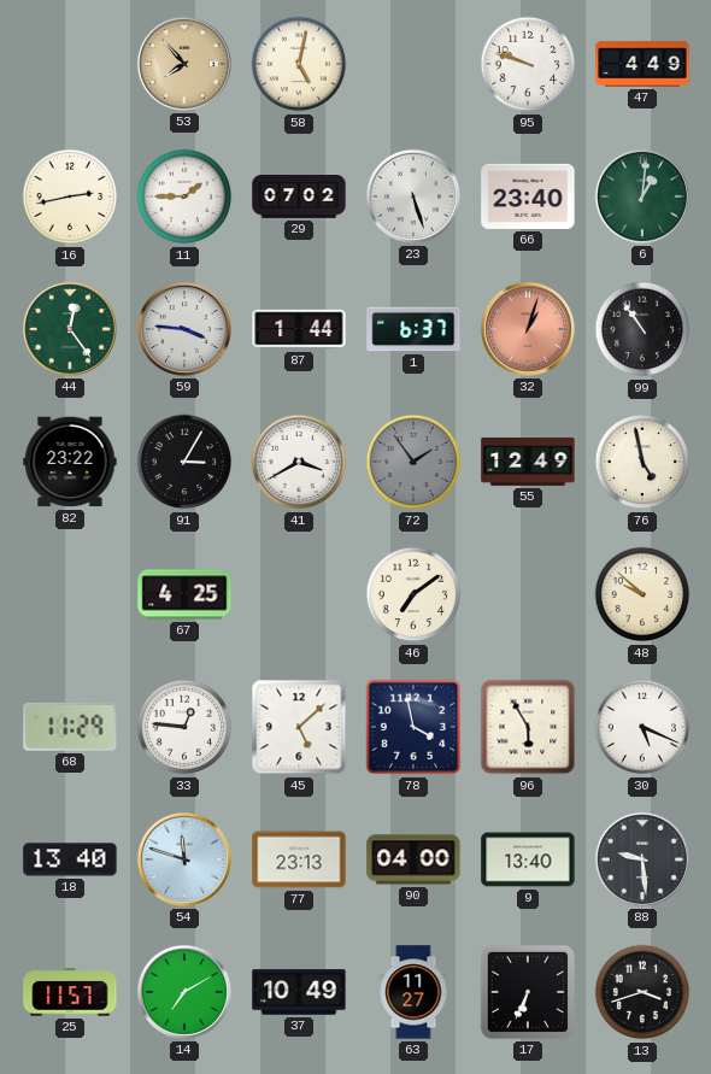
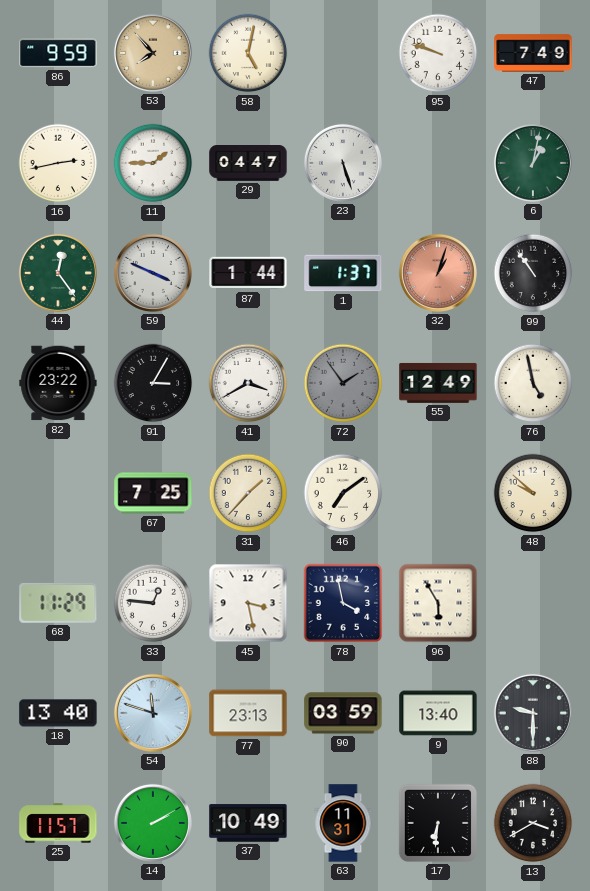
86: none -> 9:59
47: 4:49 -> 7:49
29: 07:02 -> 04:47
66: 23:40 -> none
6: 1:01 -> 1:02
59: 3:46 -> 3:49
1: 6:37 -> 1:37
67: 4:25 -> 7:25
31: none -> 1:37
45: 5:08 -> 3:28
30: 5:19 -> none
90: 04:00 -> 03:59
88: 9:29 -> 9:30
14: 7:10 -> 2:10
63: 11:27 -> 11:31
17: 6:34 -> 6:31
13: 3:42 -> 3:40
